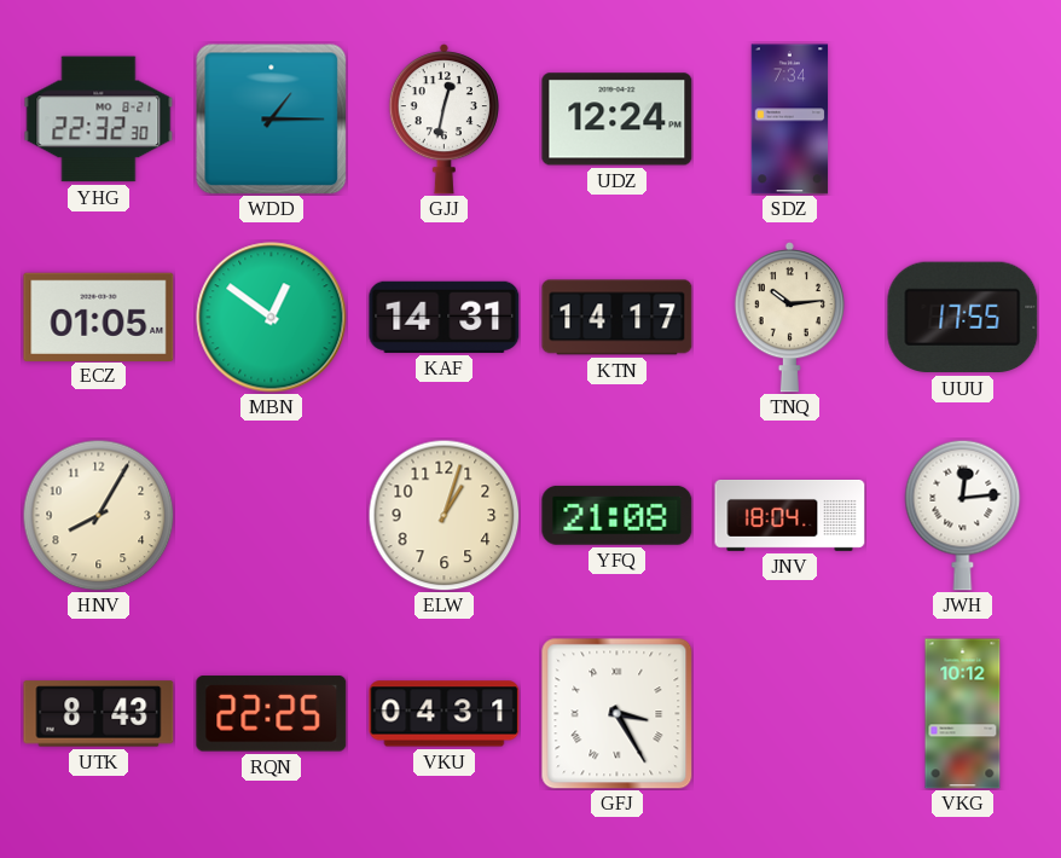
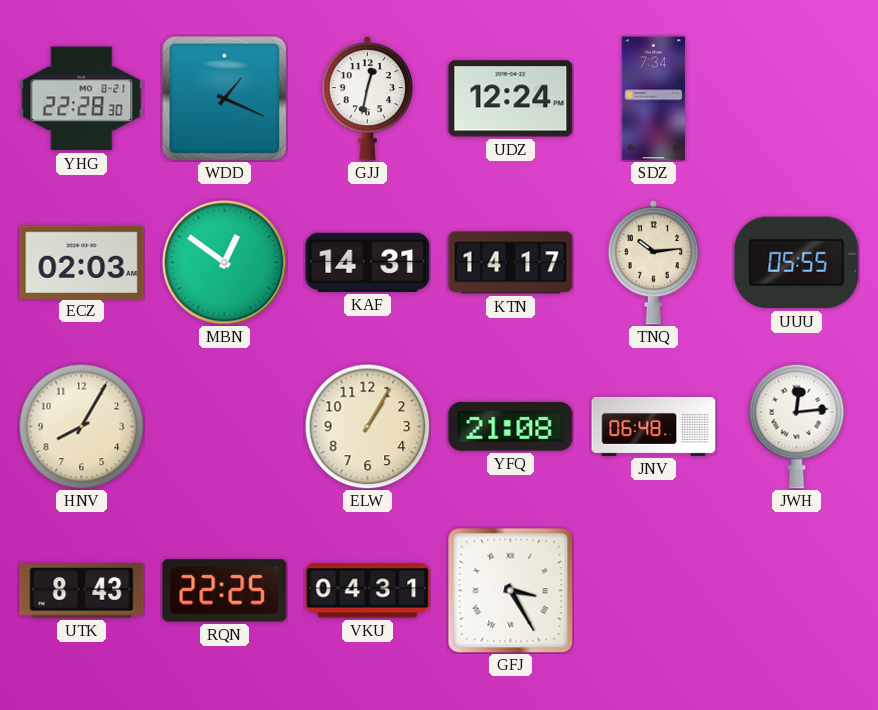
YHG: 22:32 -> 22:28
WDD: 1:15 -> 1:19
ECZ: 01:05 -> 02:03
UUU: 17:55 -> 05:55
ELW: 1:03 -> 1:05
JNV: 18:04 -> 06:48
VKG: 10:12 -> none
